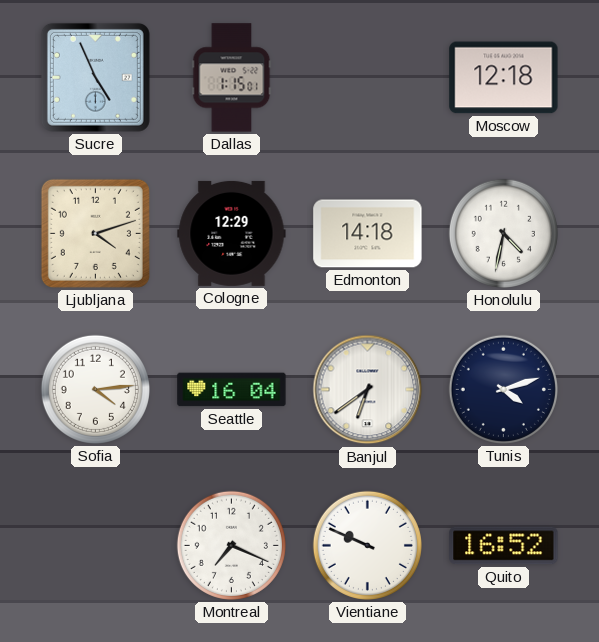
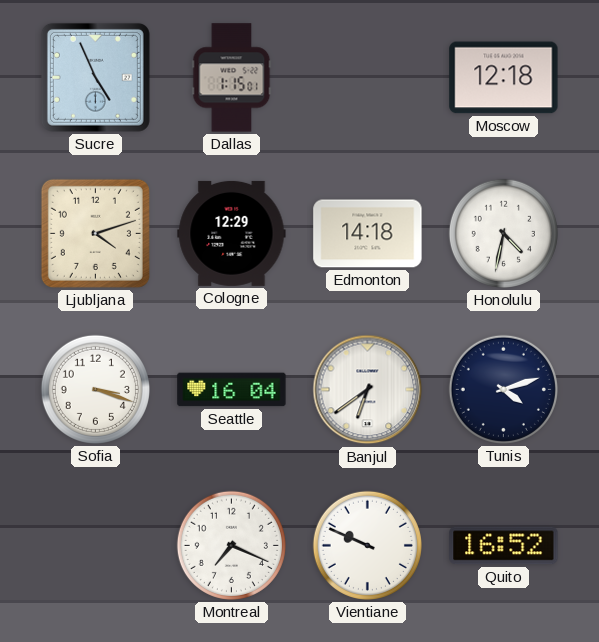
Sofia: 4:14 -> 3:18
